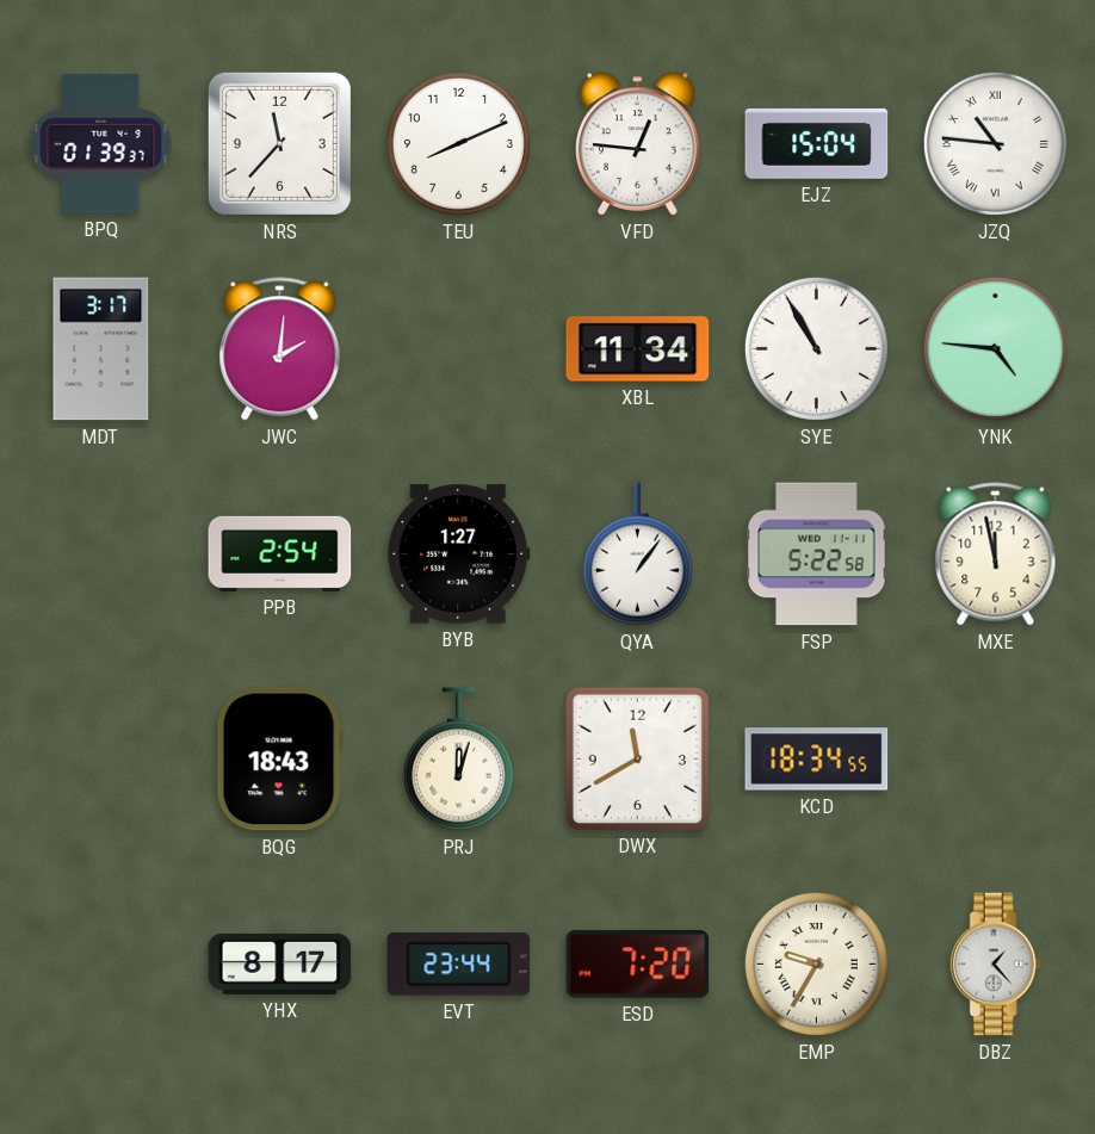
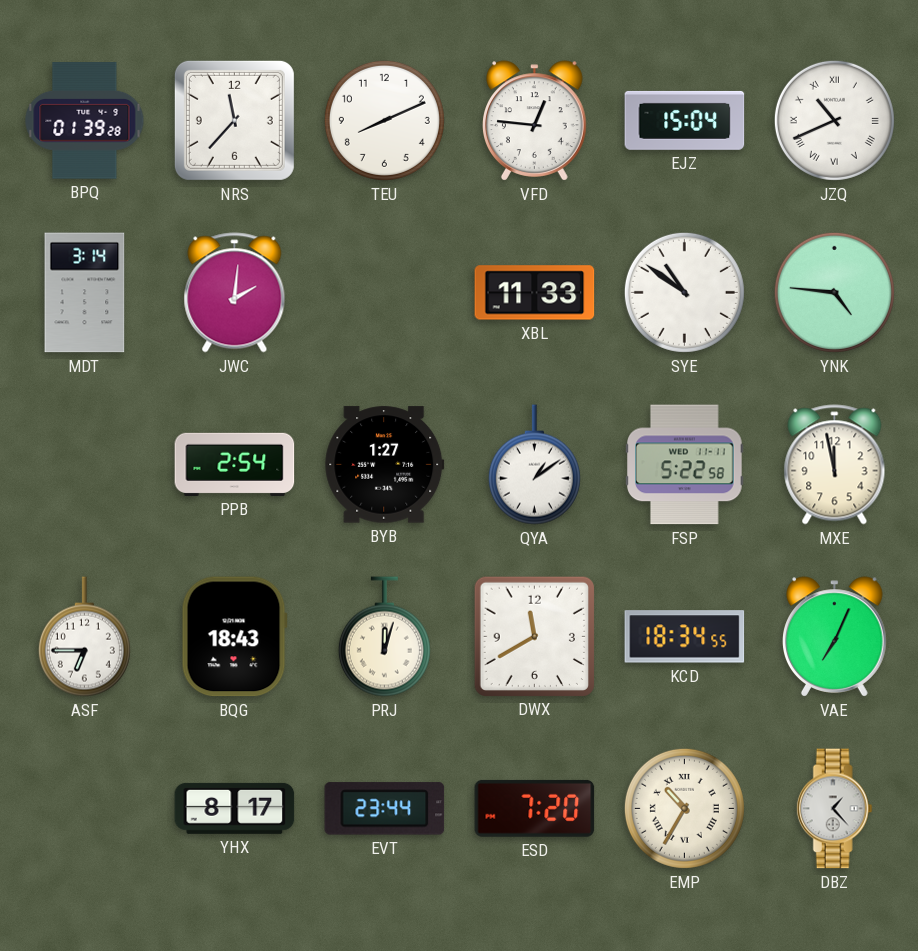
BPQ: 01:39:37 -> 01:39:28
JZQ: 10:46 -> 10:41
MDT: 3:17 -> 3:14
XBL: 11:34 -> 11:33
SYE: 10:55 -> 10:51
QYA: 1:06 -> 1:09
ASF: none -> 6:45
VAE: none -> 7:04
EMP: 9:35 -> 10:35
